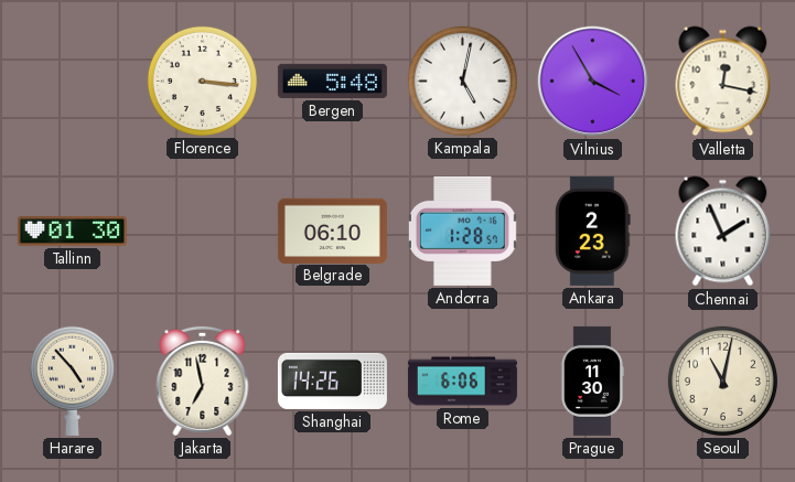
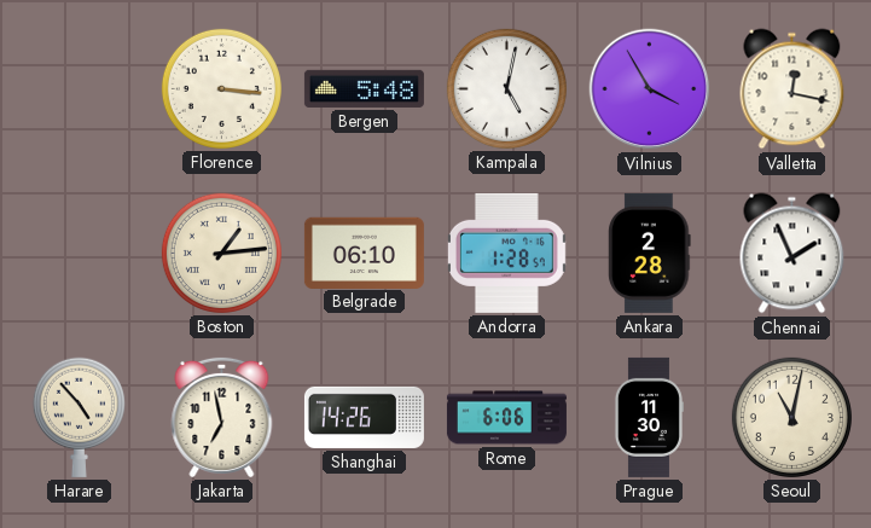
Tallinn: 01:30 -> none
Boston: none -> 1:14
Ankara: 2:23 -> 2:28
